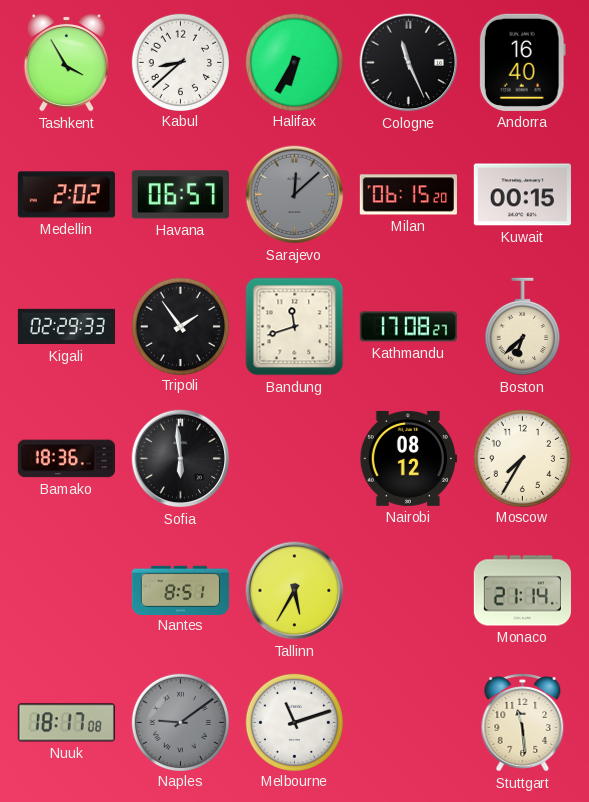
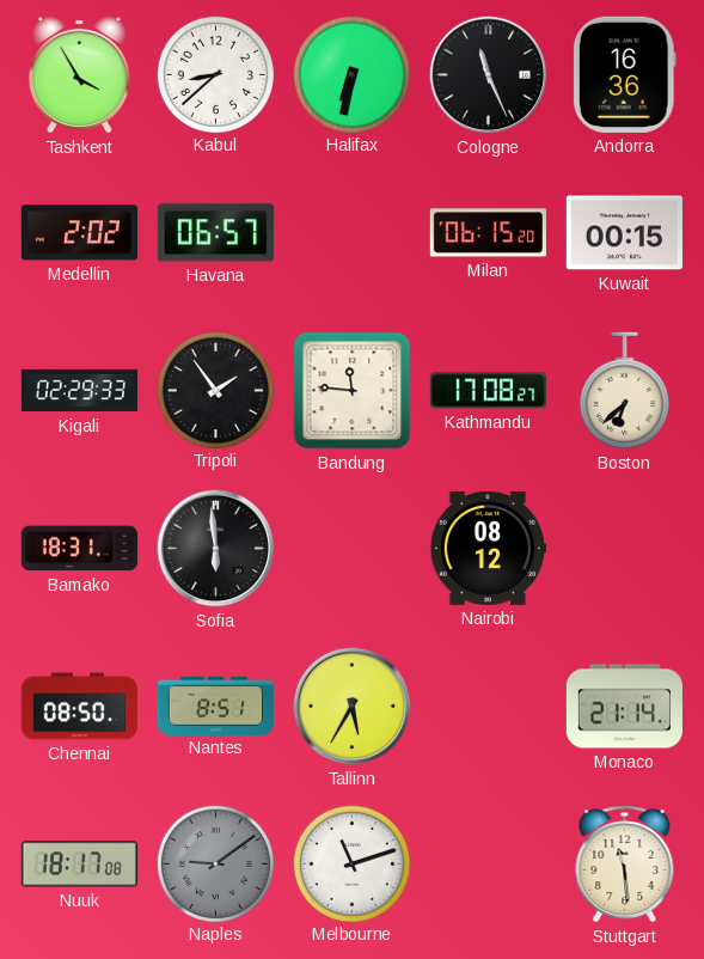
Halifax: 6:35 -> 6:32
Andorra: 16:40 -> 16:36
Sarajevo: 12:08 -> none
Bandung: 11:42 -> 11:46
Bamako: 18:36 -> 18:31
Moscow: 7:35 -> none
Chennai: none -> 08:50
